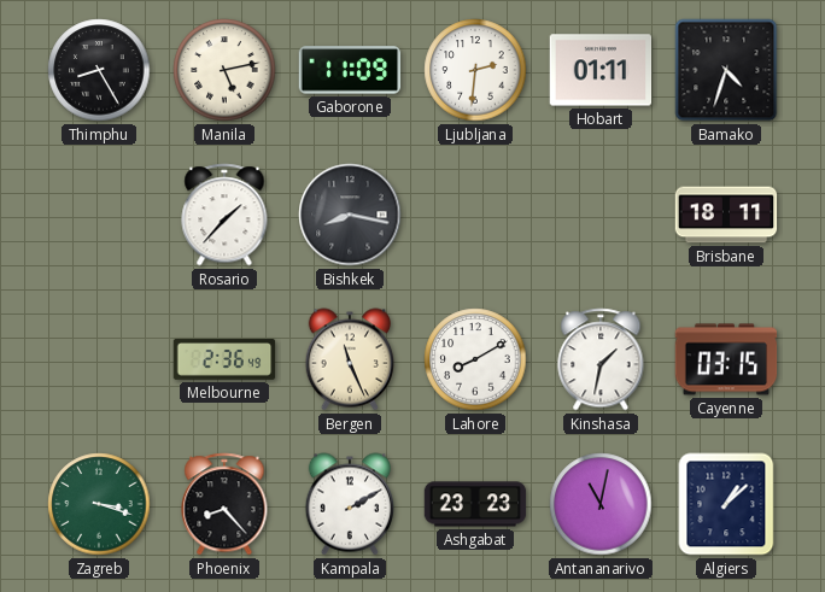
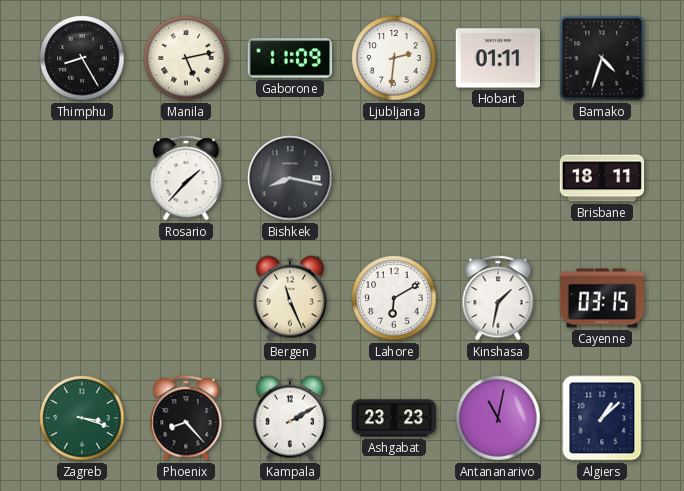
Melbourne: 2:36 -> none
Lahore: 8:10 -> 6:10
